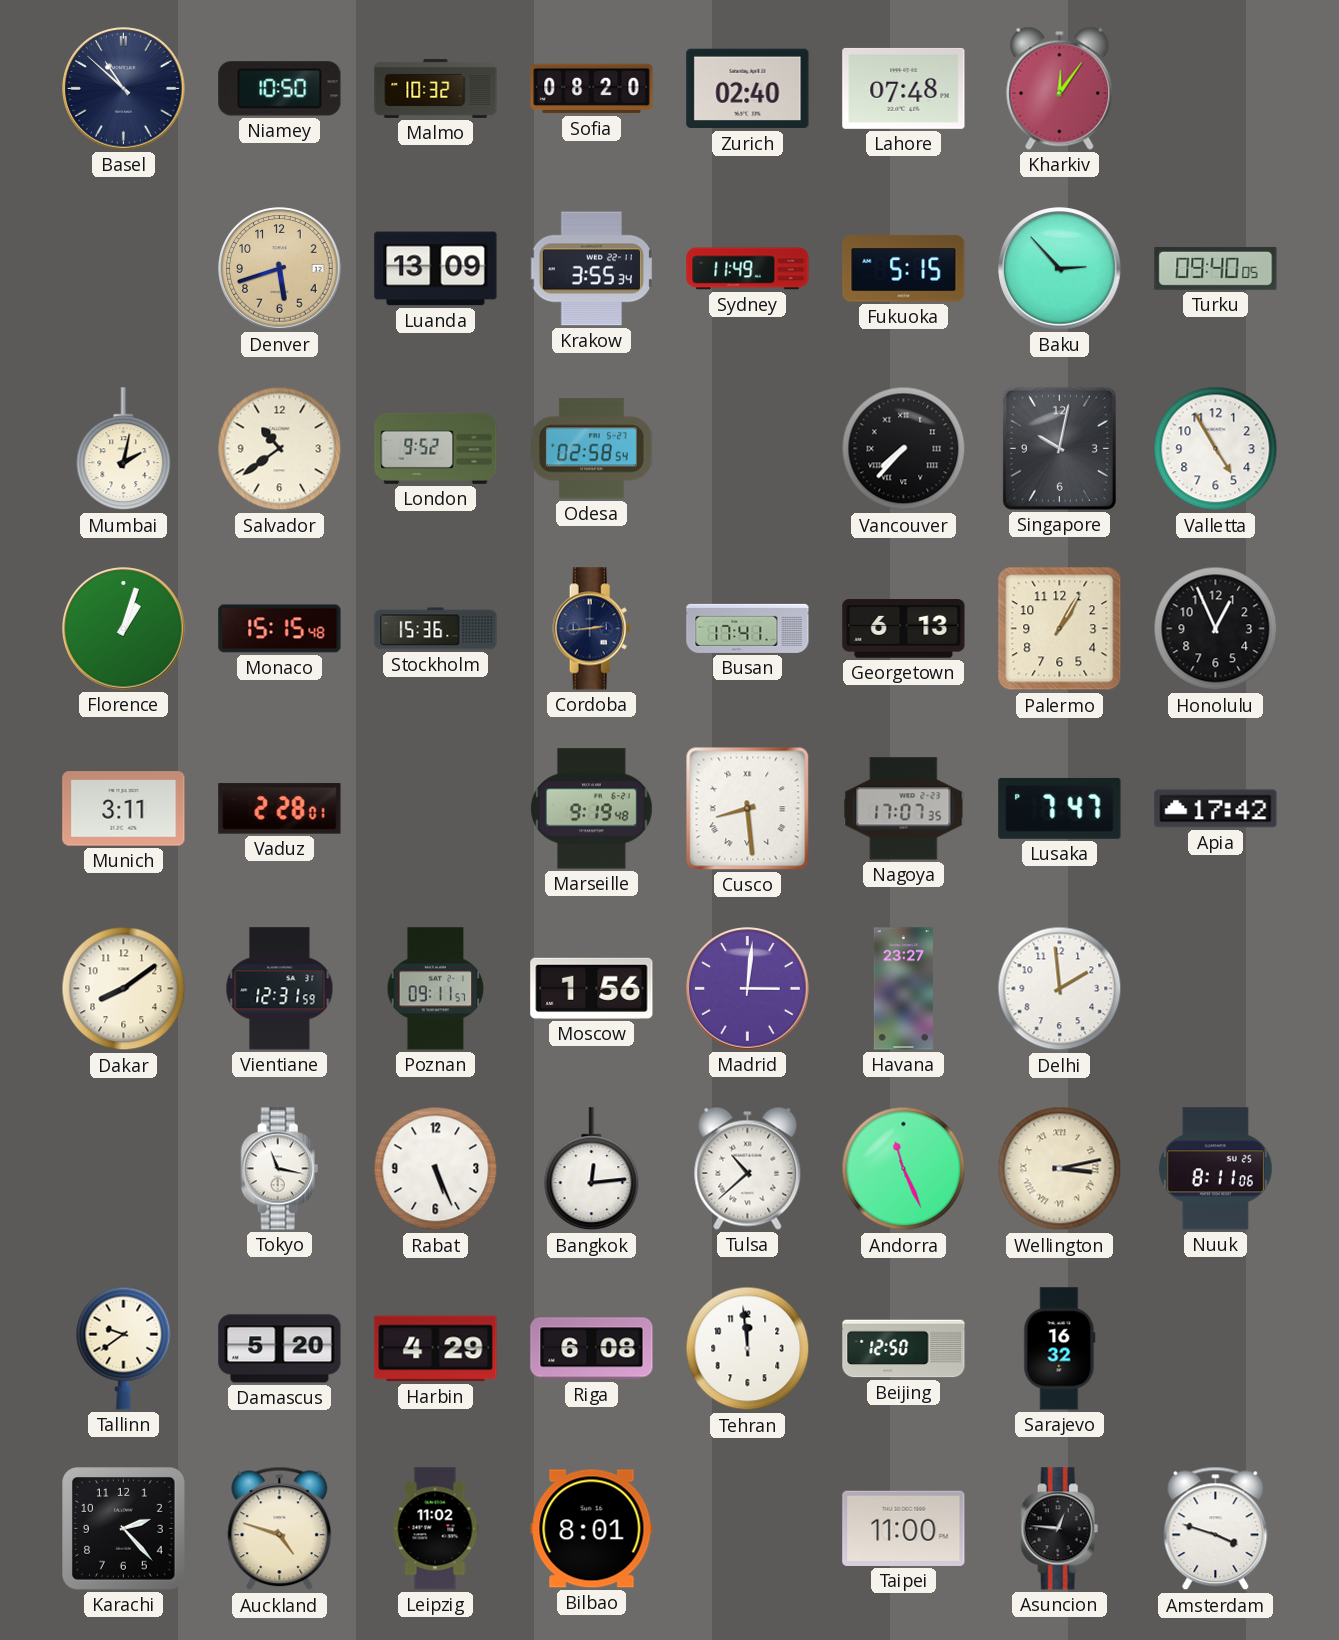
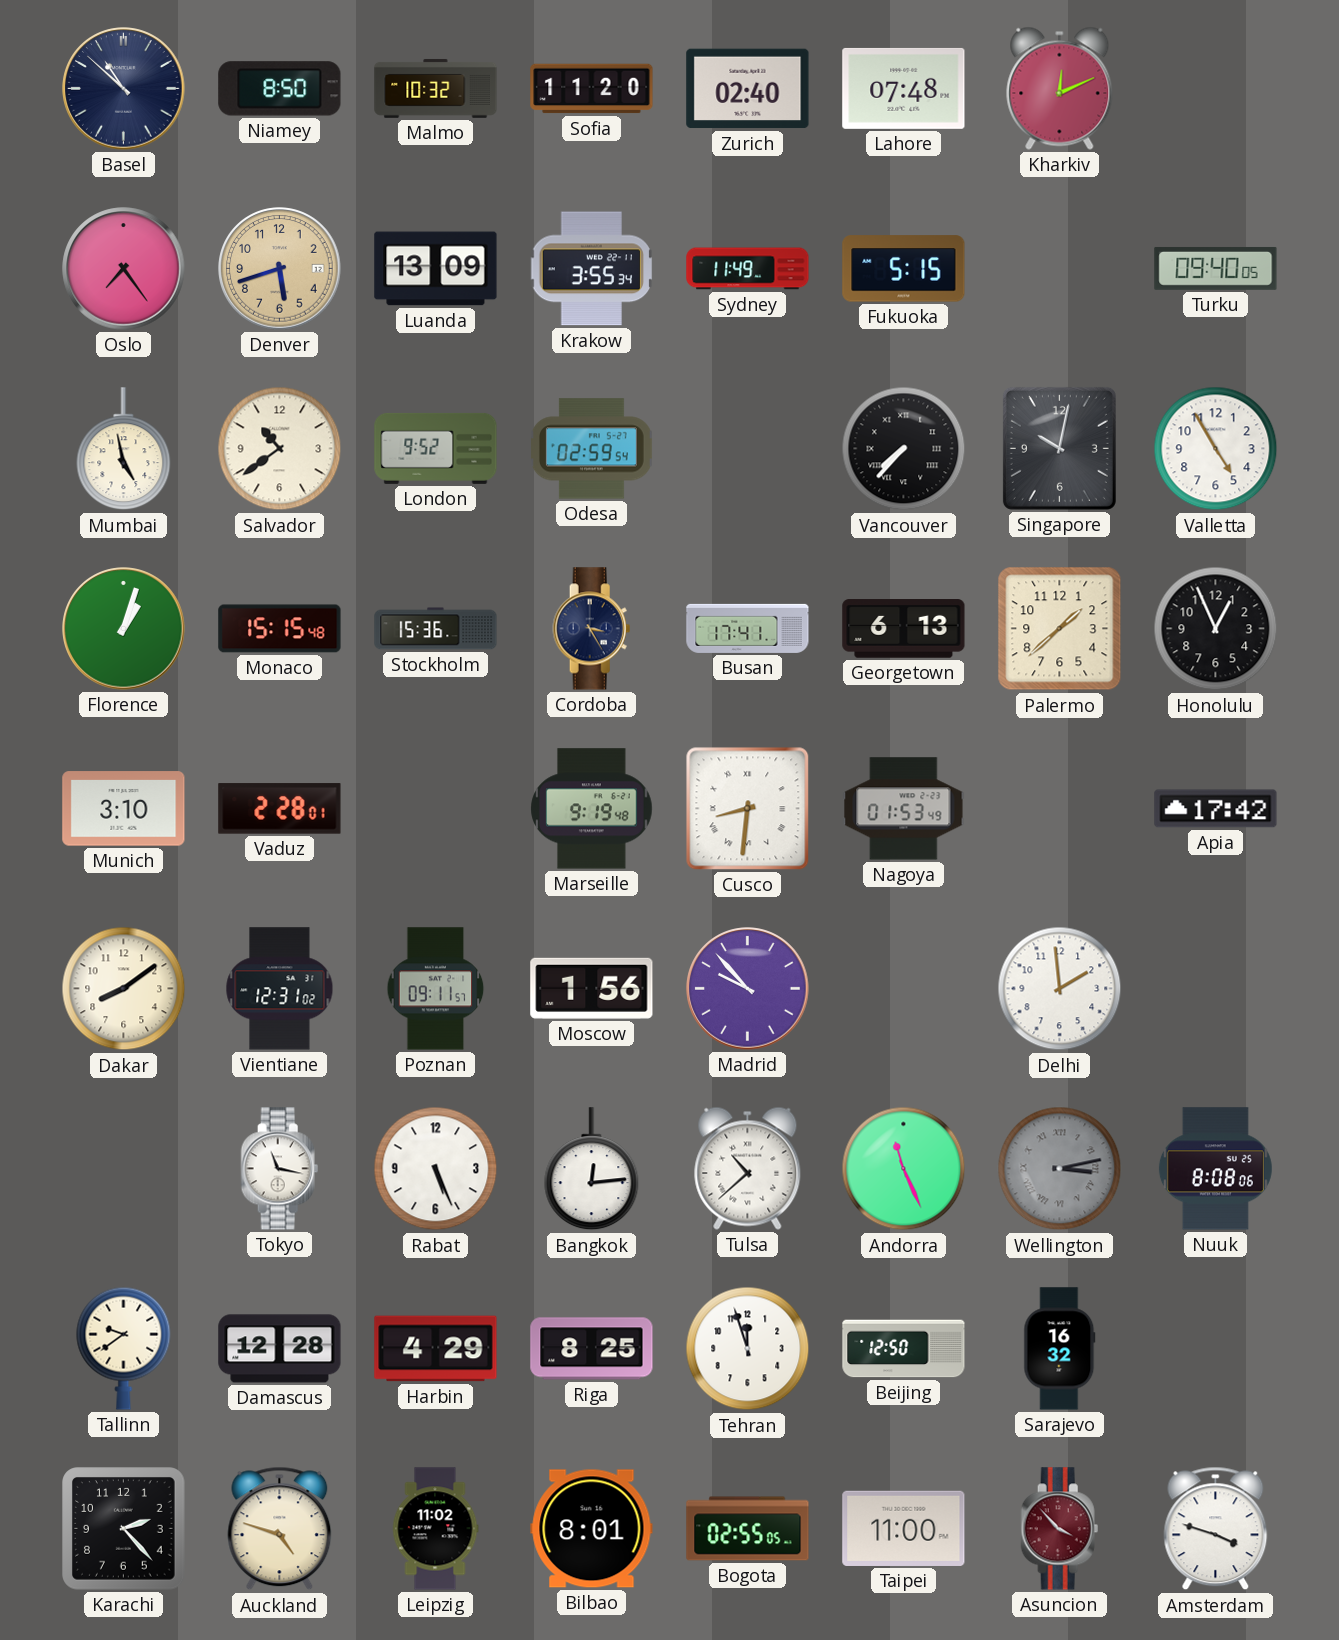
Niamey: 10:50 -> 8:50
Sofia: 08:20 -> 11:20
Kharkiv: 12:06 -> 12:11
Oslo: none -> 7:24
Baku: 2:53 -> none
Mumbai: 2:02 -> 4:58
Odesa: 02:58 -> 02:59
Cordoba: 2:44 -> 3:25
Palermo: 1:05 -> 1:38
Munich: 3:11 -> 3:10
Cusco: 8:29 -> 8:31
Nagoya: 17:07 -> 01:53
Lusaka: 7:47 -> none
Vientiane: 12:31:59 -> 12:31:02
Madrid: 3:01 -> 9:53
Havana: 23:27 -> none
Wellington dial: cream -> grey
Nuuk: 8:11 -> 8:08
Damascus: 5:20 -> 12:28
Riga: 6:08 -> 8:25
Tehran: 11:59 -> 11:57
Bogota: none -> 02:55
Asuncion: 12:46 -> 3:53
Asuncion dial: black -> burgundy
